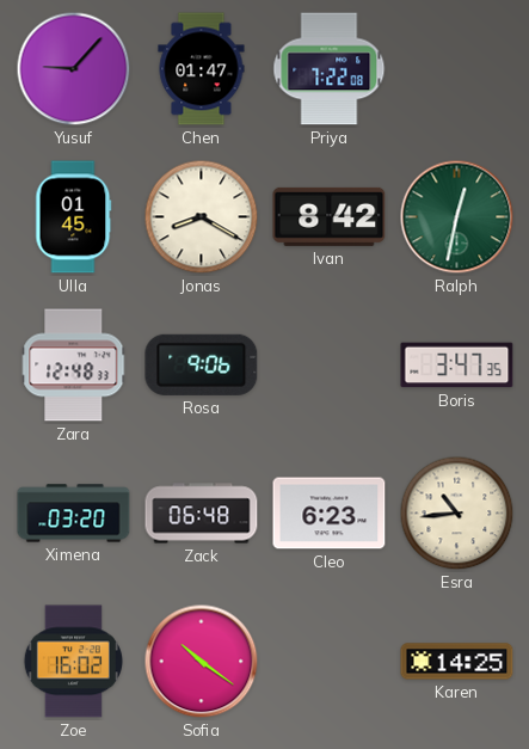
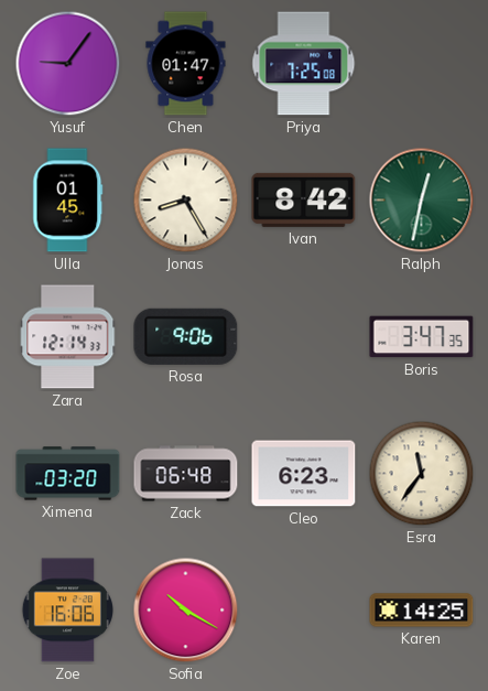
Yusuf: 9:07 -> 9:06
Priya: 7:22 -> 7:25
Jonas: 8:20 -> 8:25
Zara: 12:48 -> 12:14
Esra: 10:44 -> 11:36
Zoe: 16:02 -> 16:06
Sofia: 10:21 -> 10:20
